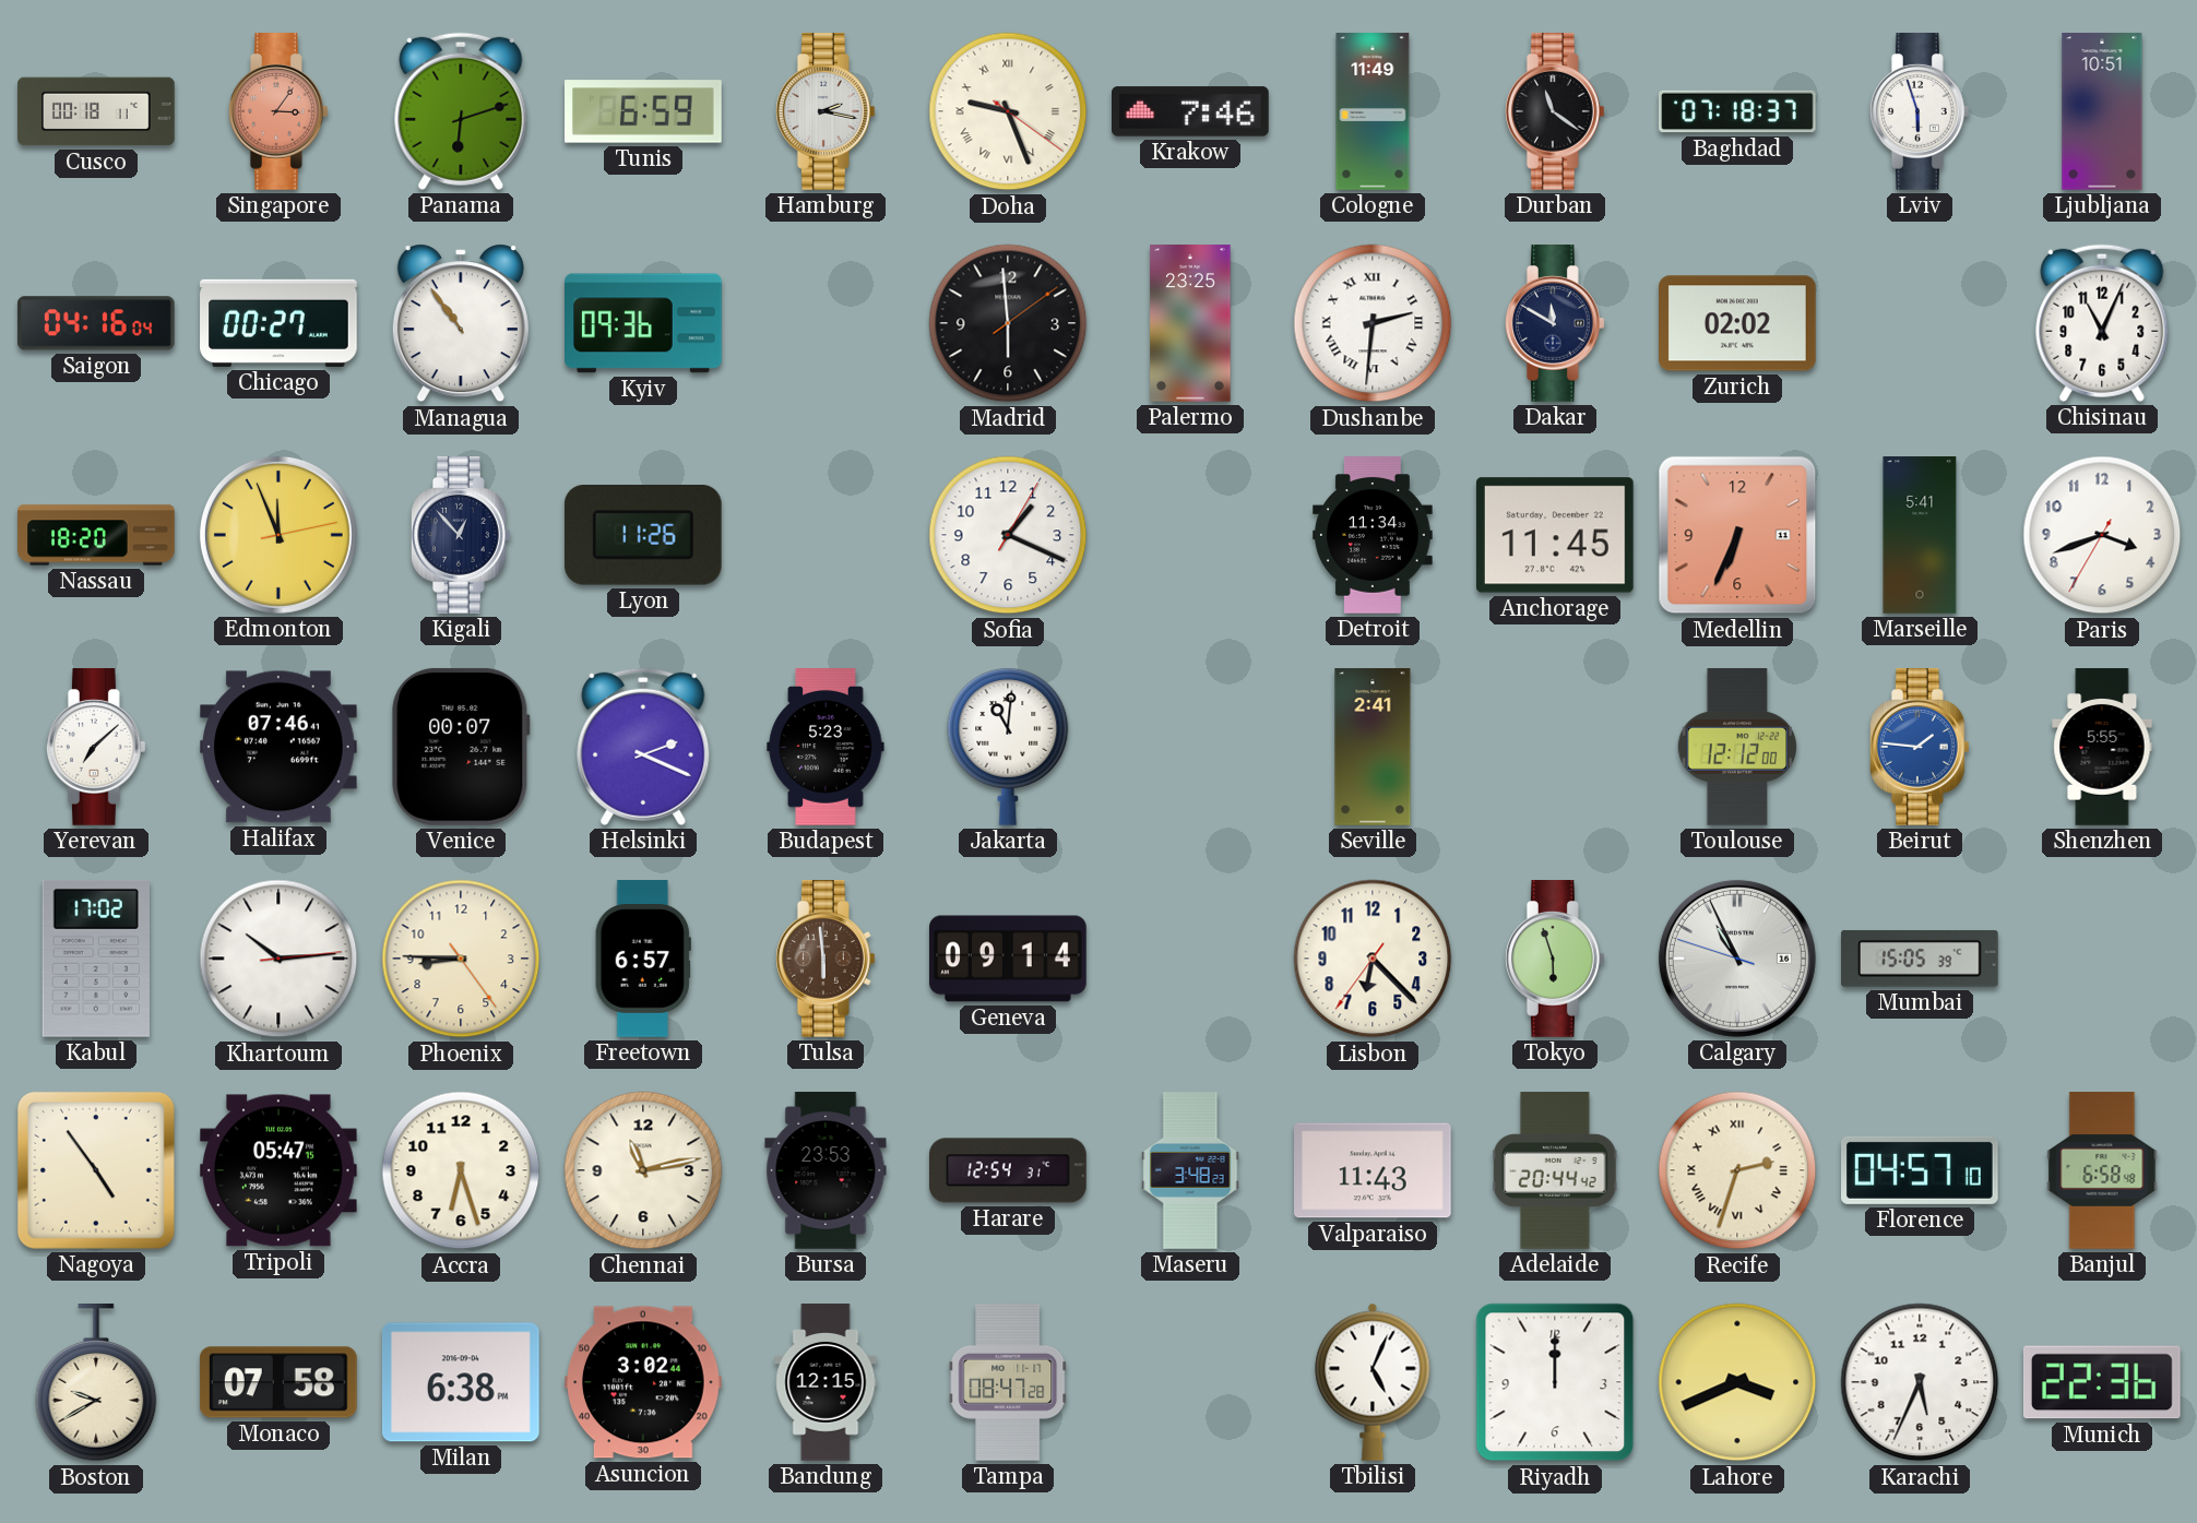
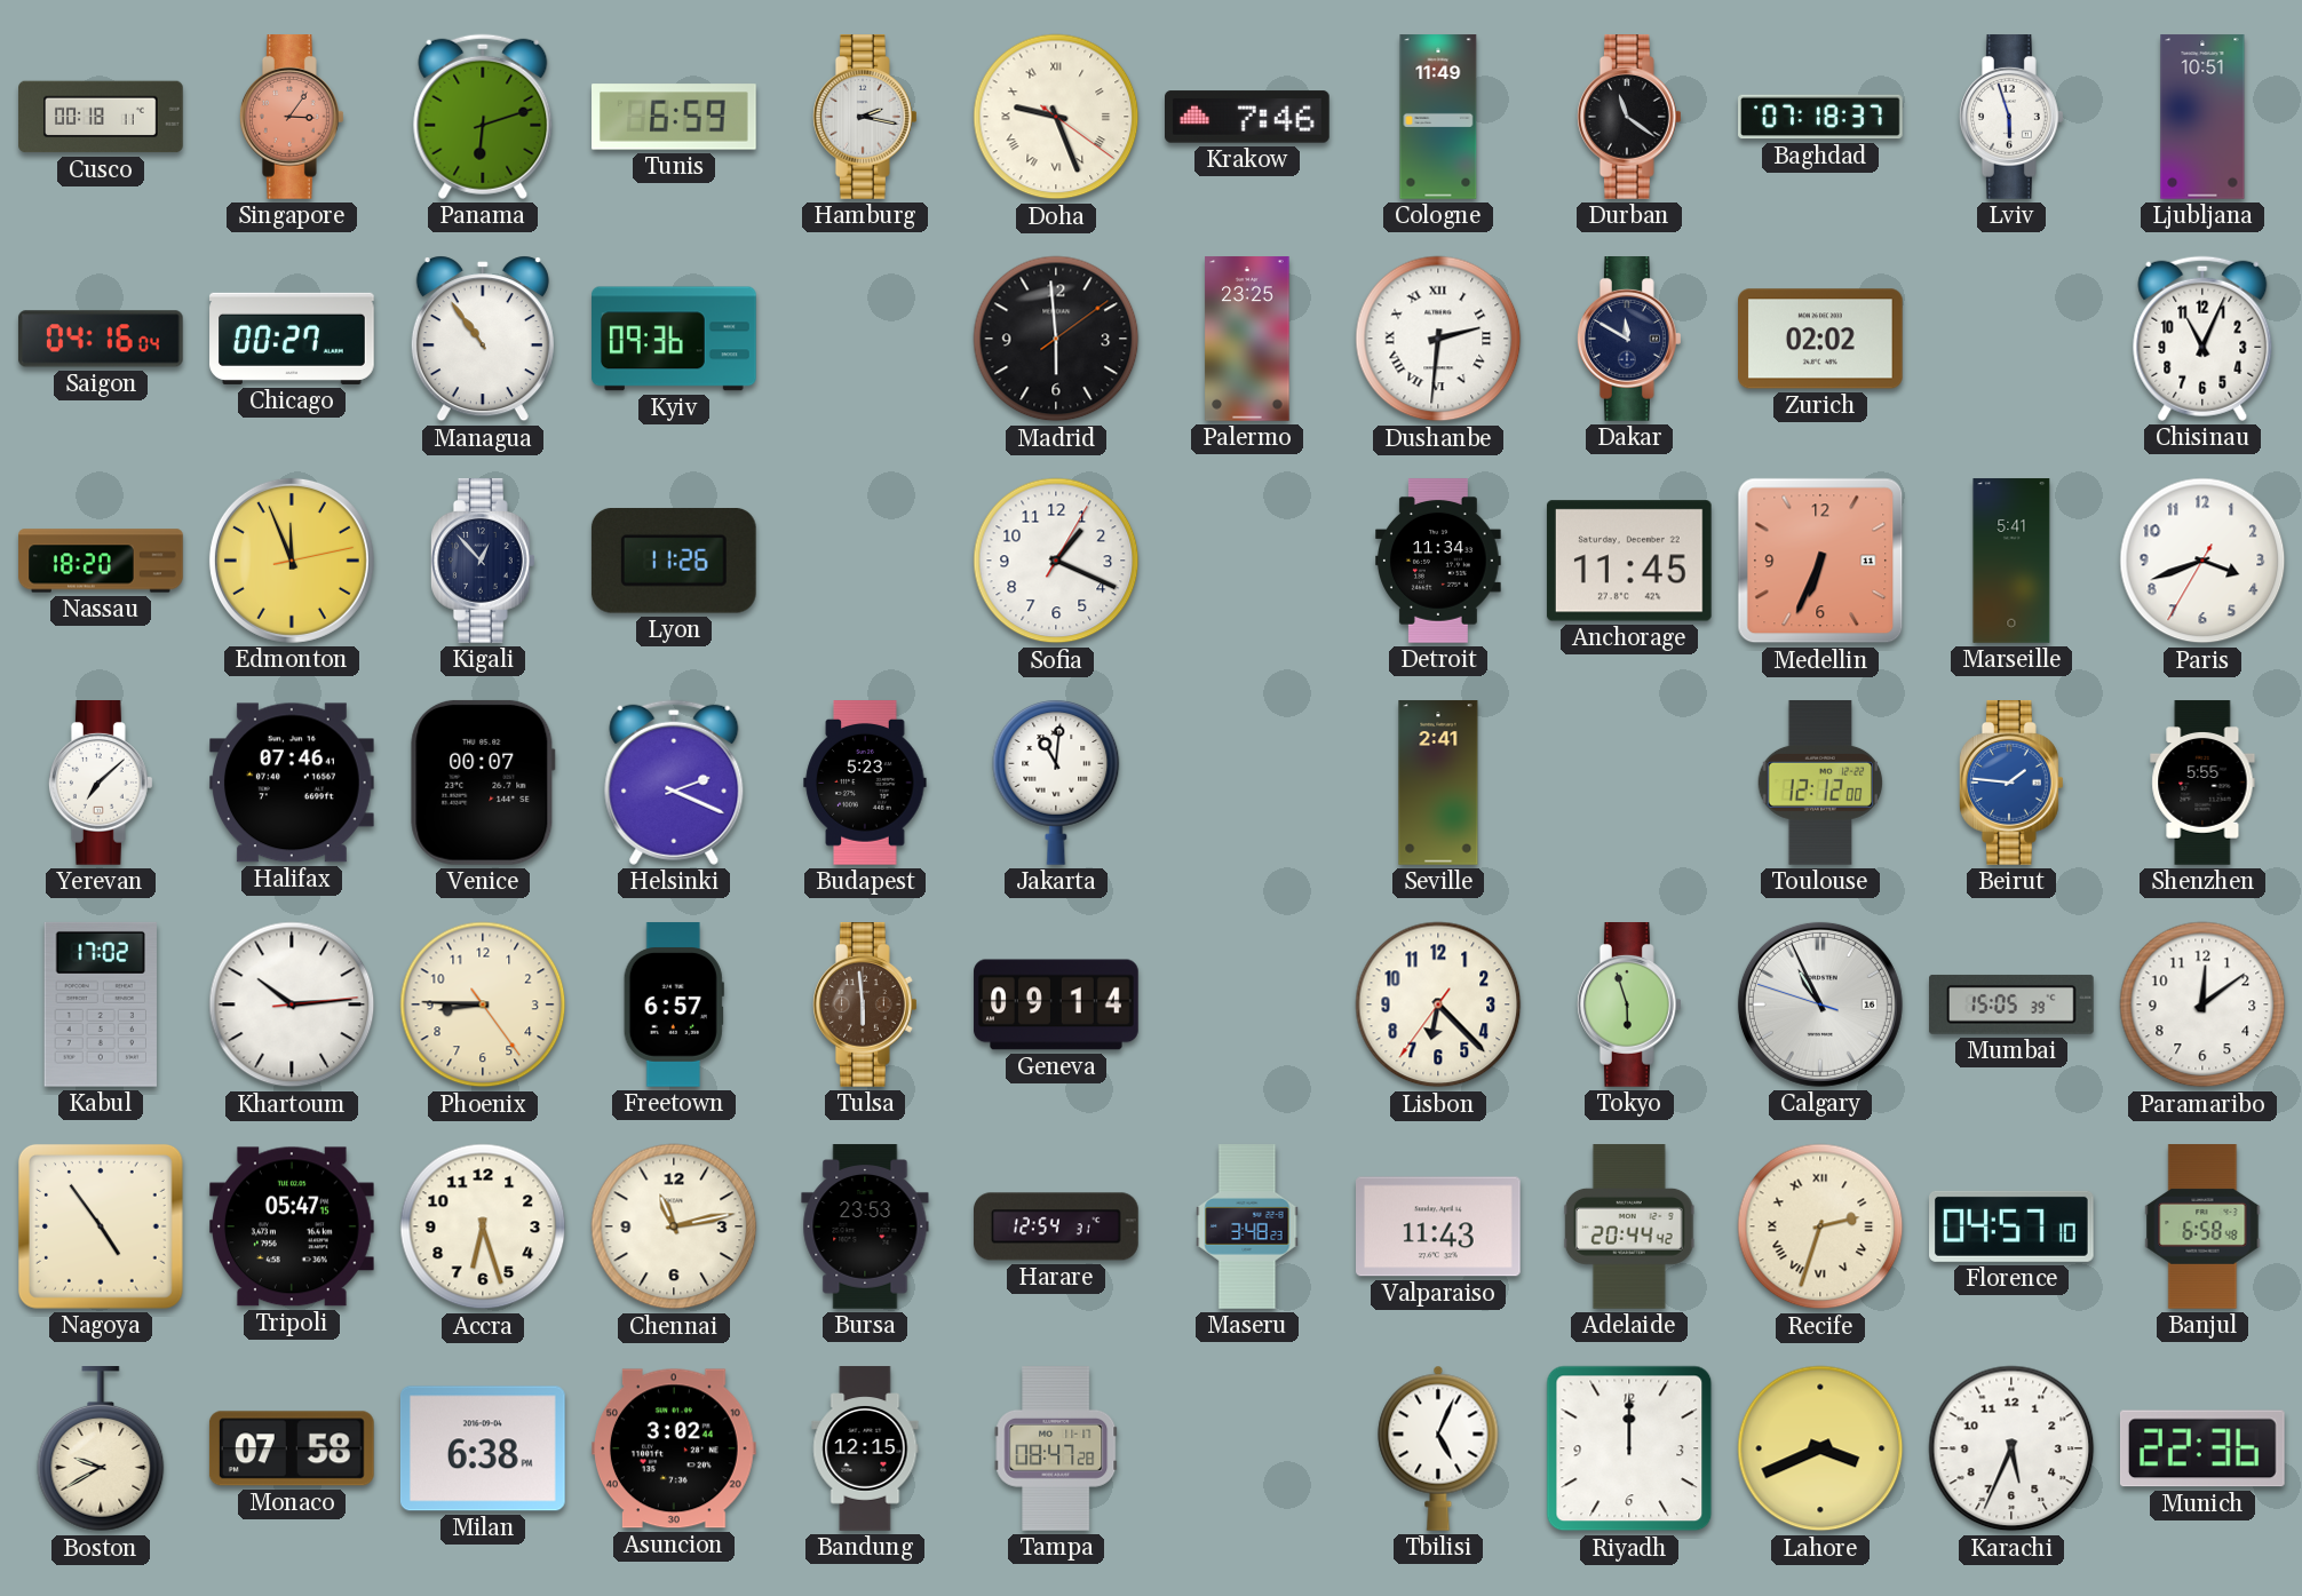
Paramaribo: none -> 12:09
